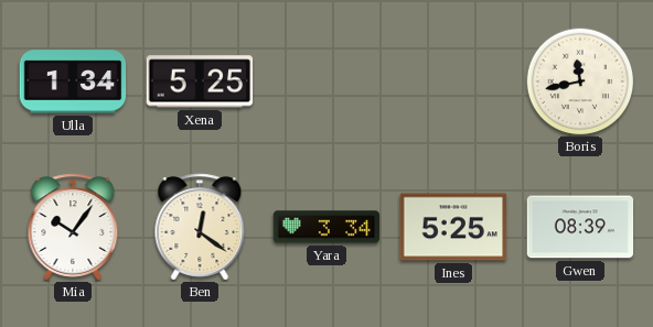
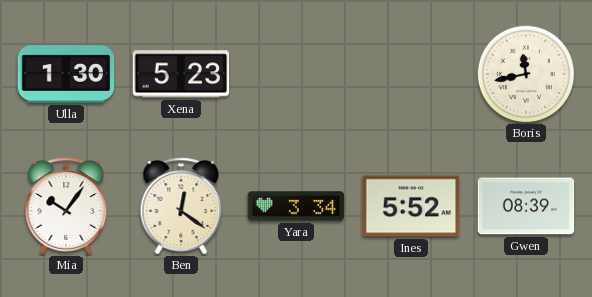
Ulla: 1:34 -> 1:30
Xena: 5:25 -> 5:23
Ines: 5:25 -> 5:52
